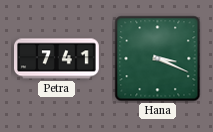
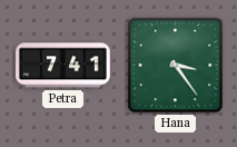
Hana: 3:19 -> 3:24
